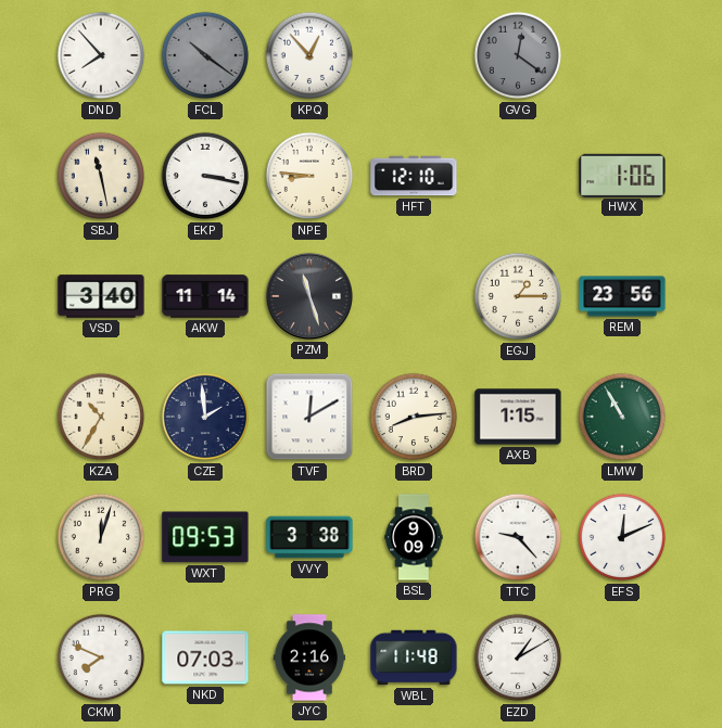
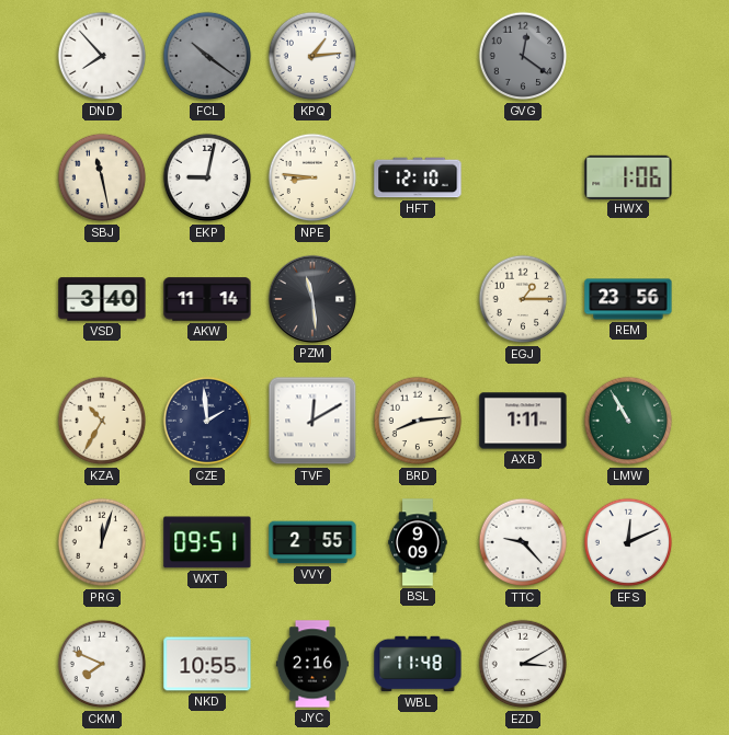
KPQ: 12:53 -> 1:14
EKP: 3:17 -> 9:02
PZM: 11:27 -> 11:29
AXB: 1:15 -> 1:11
WXT: 09:53 -> 09:51
VVY: 3:38 -> 2:55
NKD: 07:03 -> 10:55
EZD: 1:10 -> 3:10
